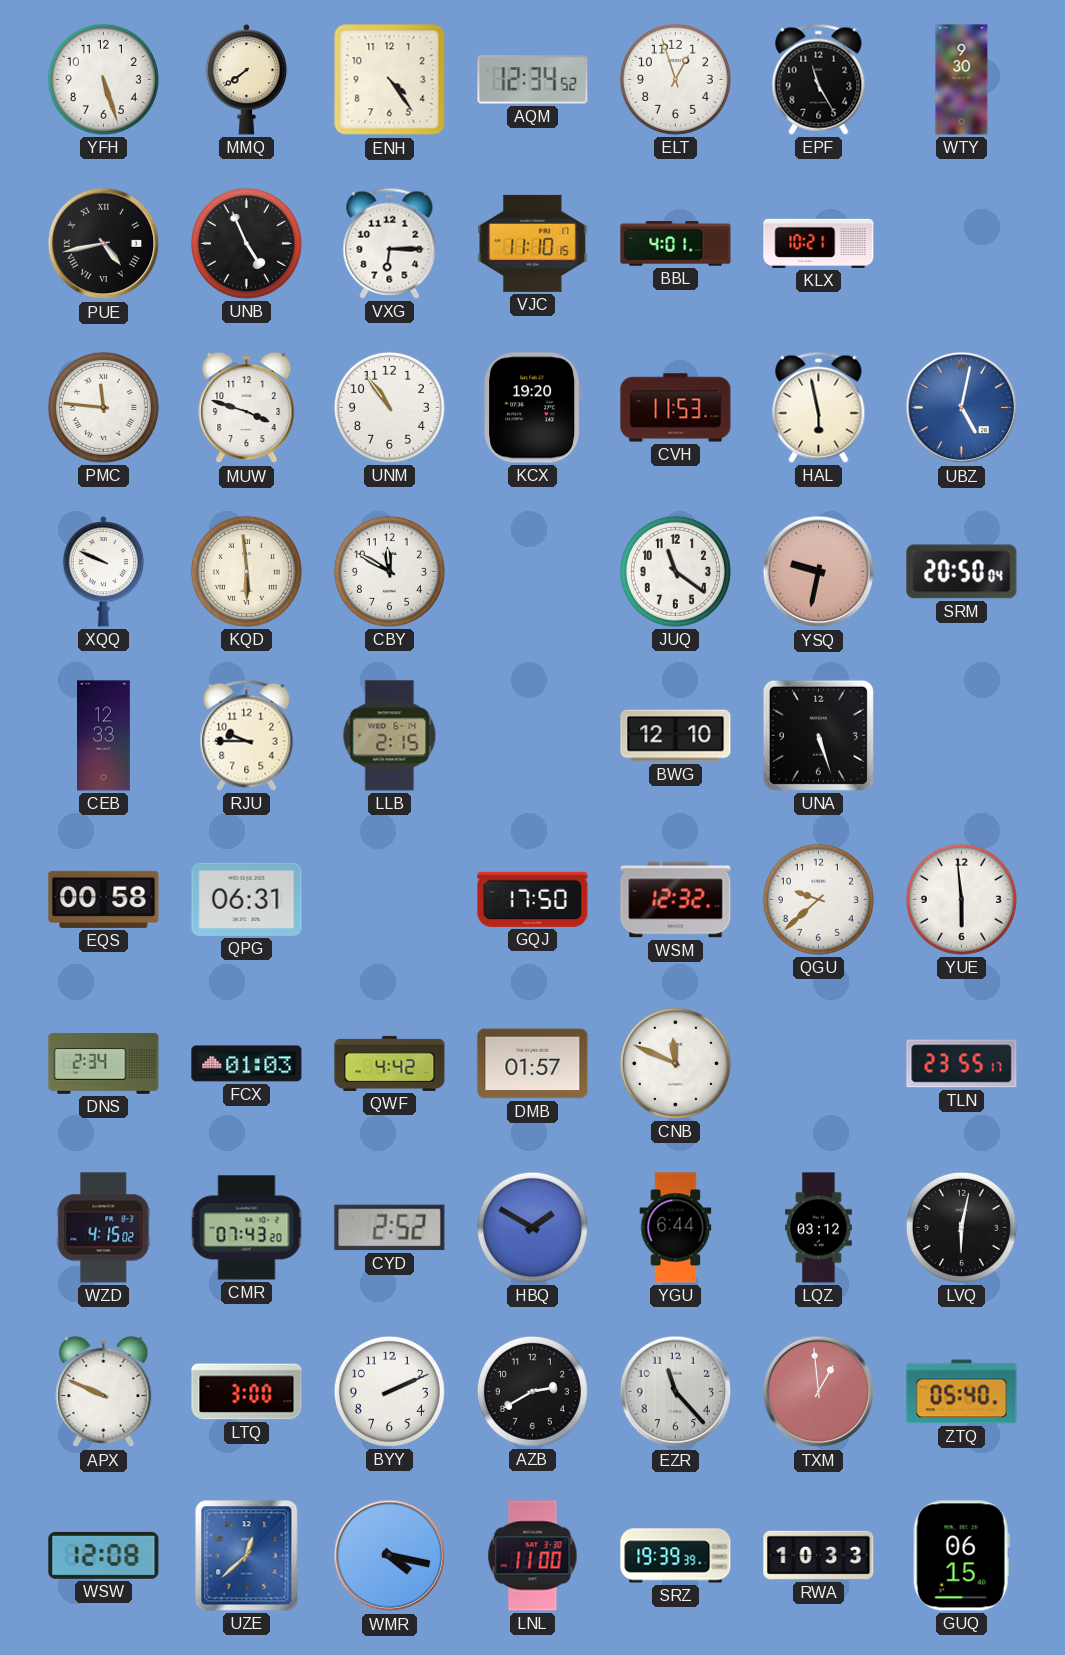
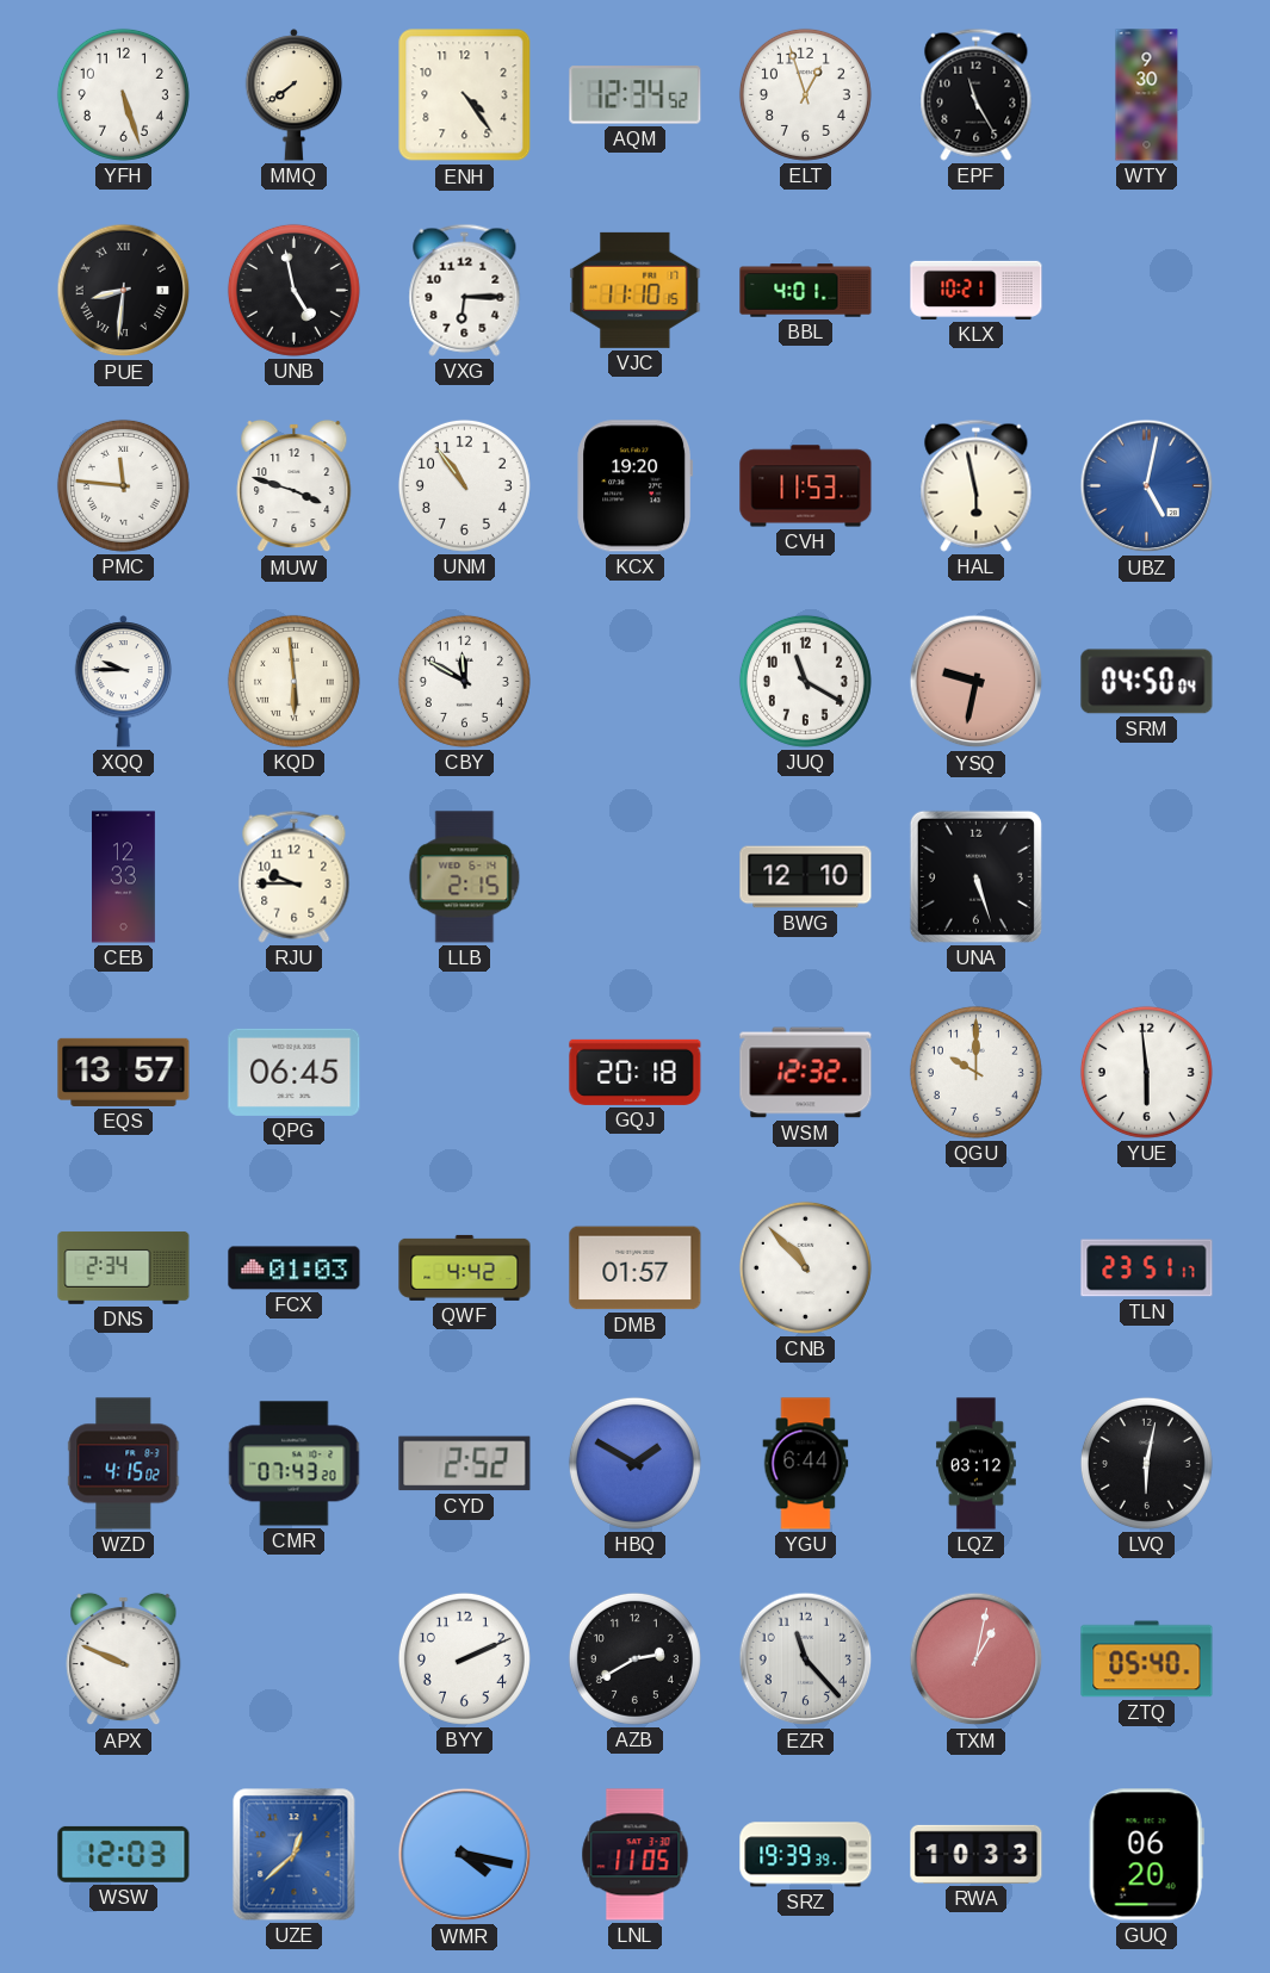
PUE: 4:43 -> 8:31
UNB: 4:56 -> 4:58
XQQ: 9:49 -> 9:45
JUQ: 11:21 -> 11:20
SRM: 20:50 -> 04:50
EQS: 00:58 -> 13:57
QPG: 06:31 -> 06:45
GQJ: 17:50 -> 20:18
QGU: 9:38 -> 10:00
CNB: 11:49 -> 10:53
TLN: 23:55 -> 23:51
LTQ: 3:00 -> none
TXM: 12:59 -> 1:02
WSW: 12:08 -> 12:03
LNL: 11:00 -> 11:05
GUQ: 06:15 -> 06:20
